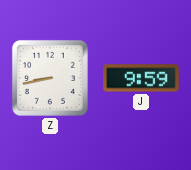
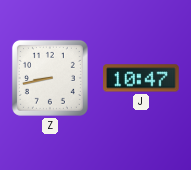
J: 9:59 -> 10:47
